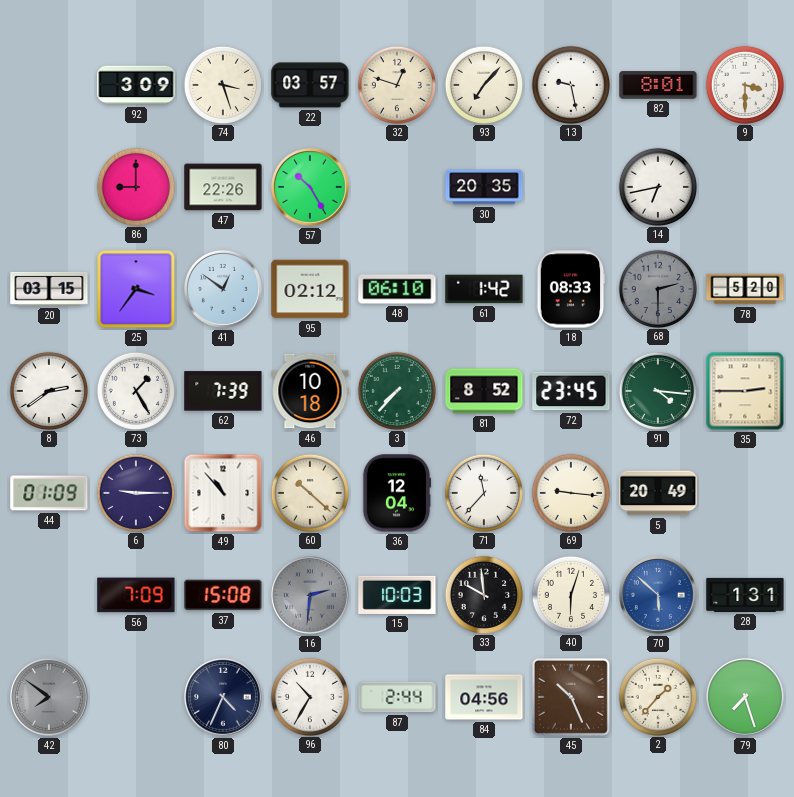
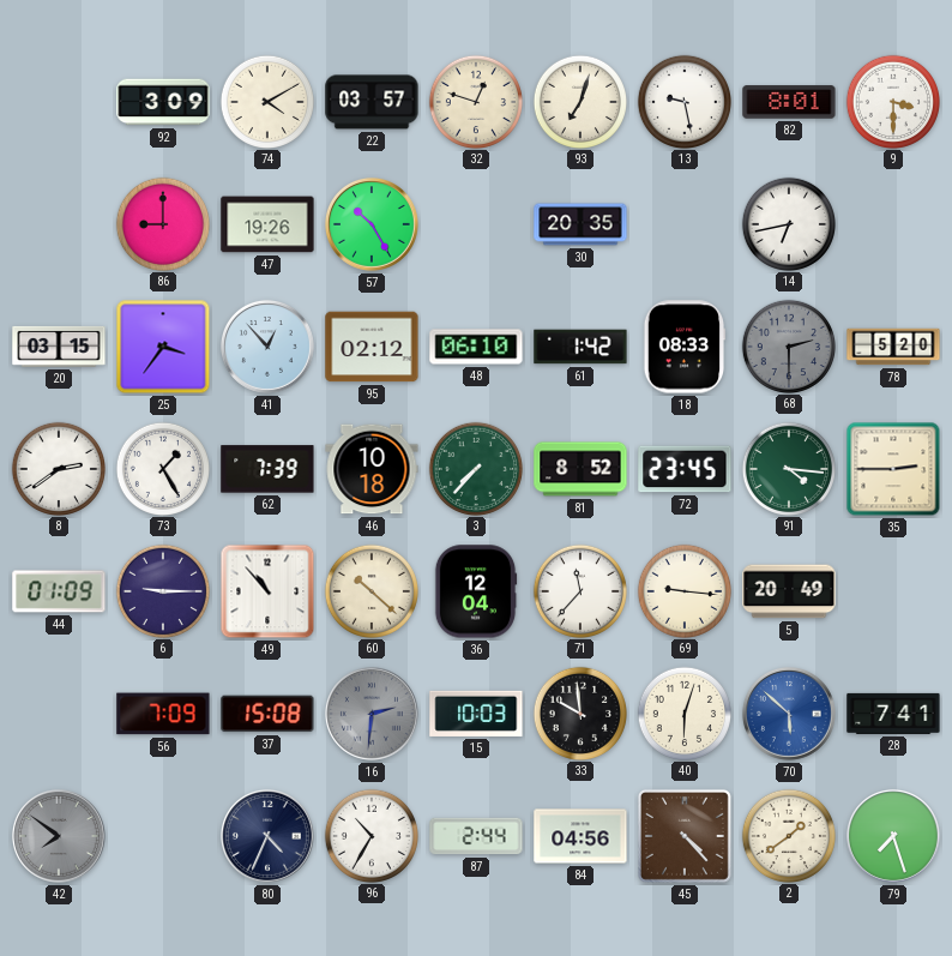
74: 3:27 -> 4:10
93: 7:07 -> 7:03
47: 22:26 -> 19:26
41: 12:51 -> 12:53
28: 1:31 -> 7:41
45: 10:26 -> 4:23
2: 1:37 -> 1:39
